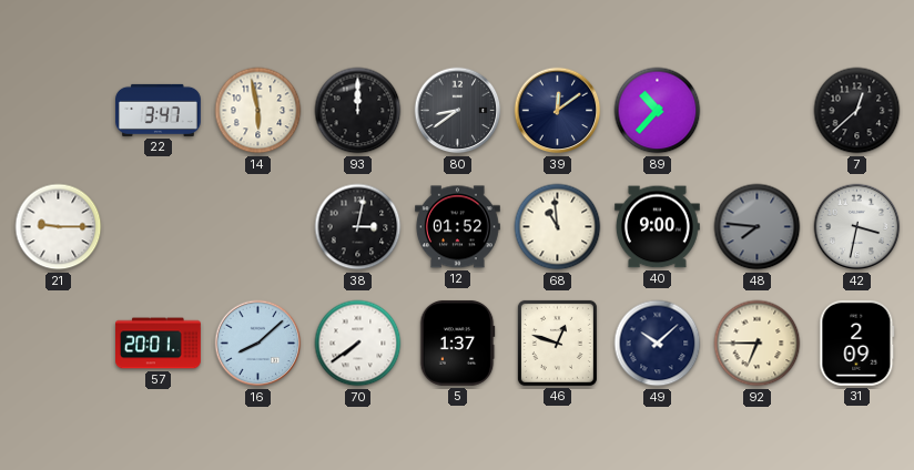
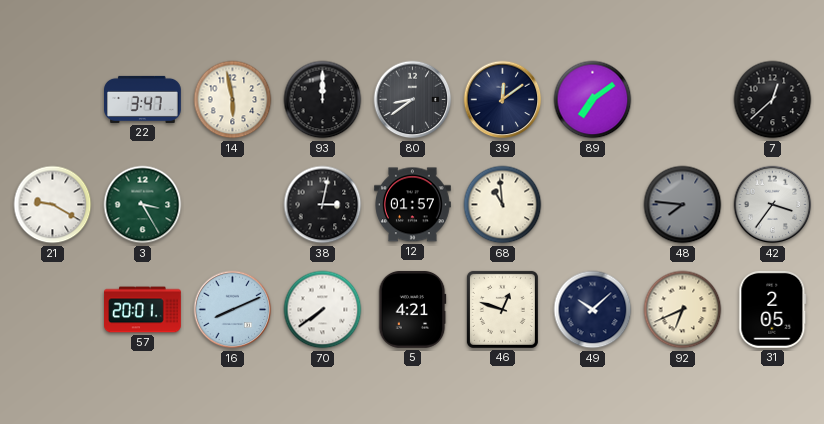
89: 10:37 -> 7:09
21: 9:15 -> 9:20
3: none -> 3:25
12: 01:52 -> 01:57
40: 9:00 -> none
42: 3:32 -> 3:36
16: 8:08 -> 8:11
5: 1:37 -> 4:21
92: 6:45 -> 6:41
31: 2:09 -> 2:05
